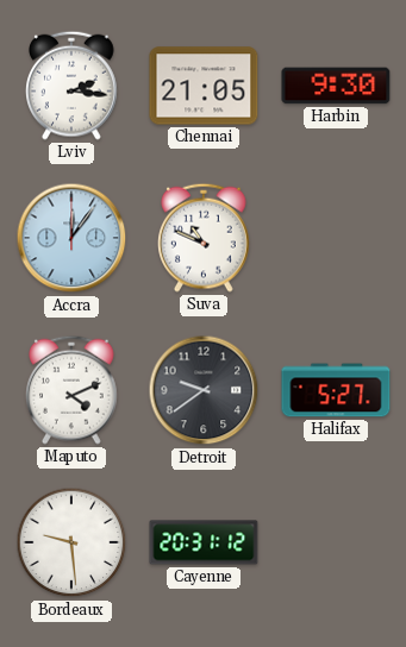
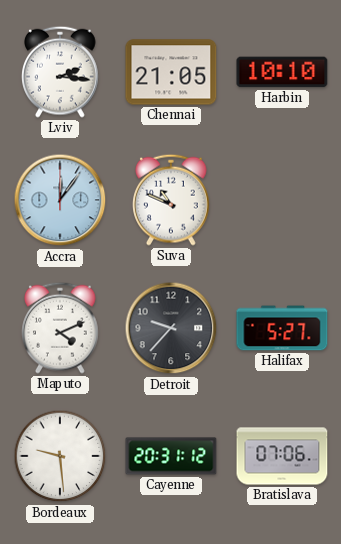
Harbin: 9:30 -> 10:10
Detroit: 9:39 -> 9:37
Bratislava: none -> 07:06
